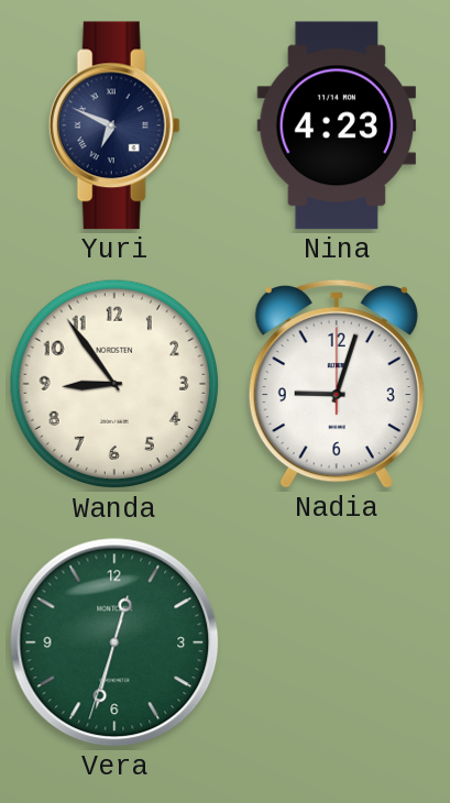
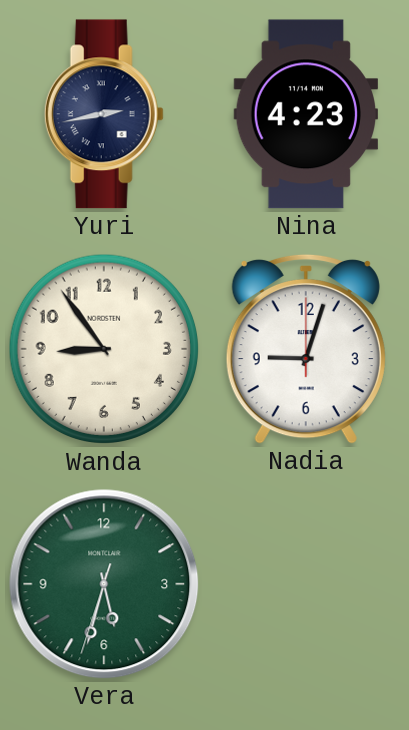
Yuri: 6:49 -> 2:43
Vera: 12:32 -> 5:32
